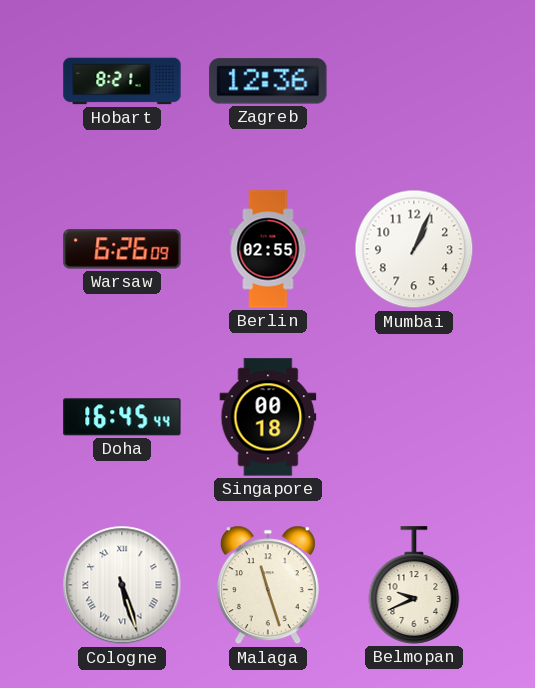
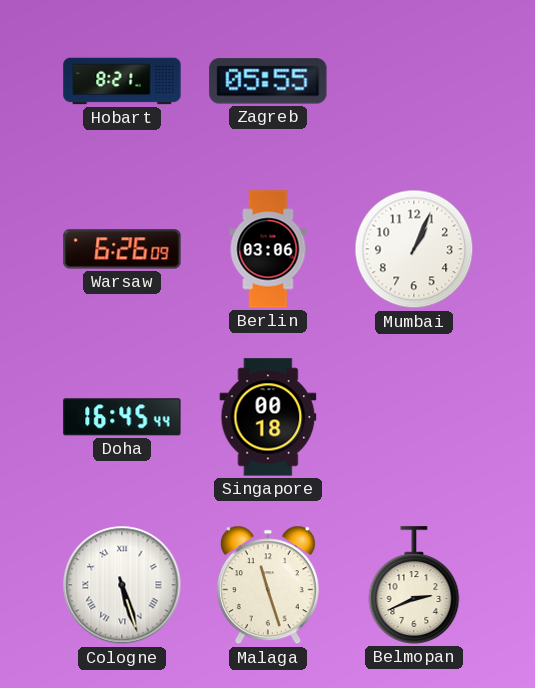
Zagreb: 12:36 -> 05:55
Berlin: 02:55 -> 03:06
Belmopan: 9:41 -> 2:41
